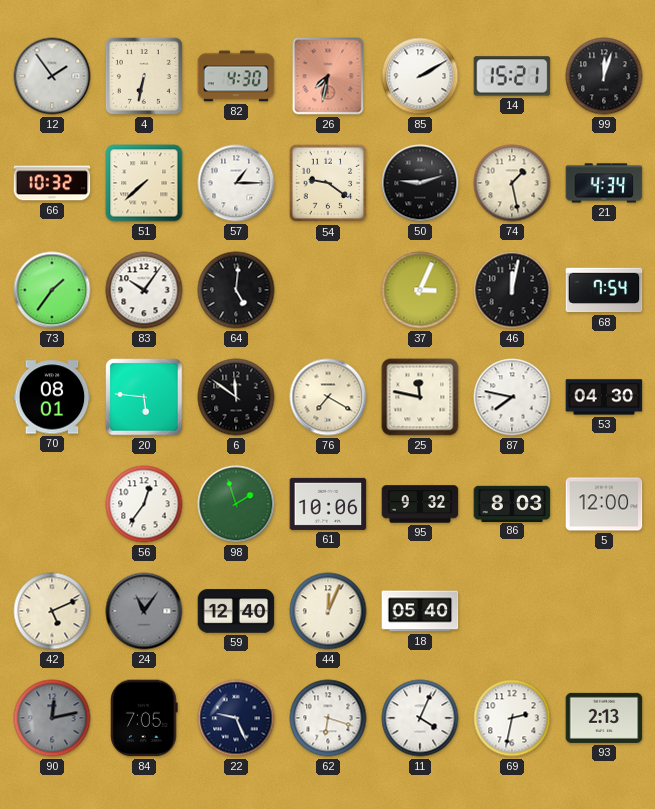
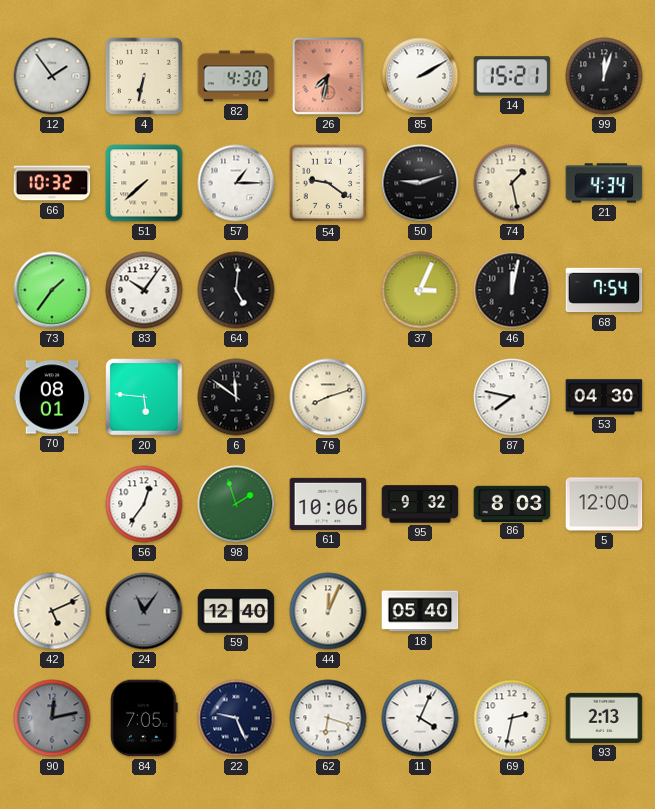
76: 7:20 -> 8:12
25: 11:47 -> none
